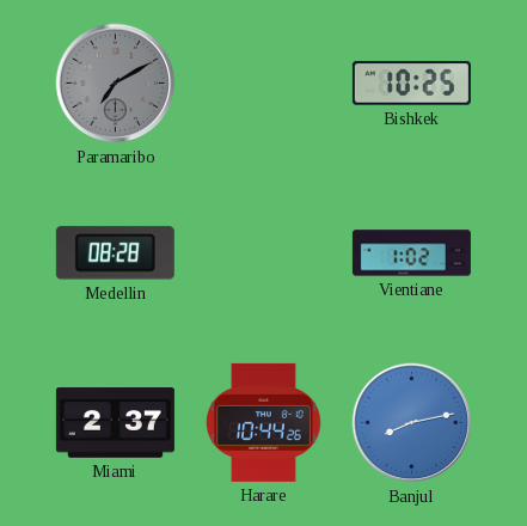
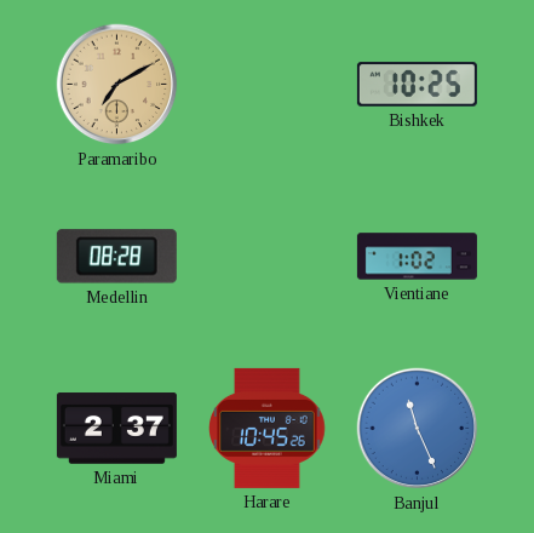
Paramaribo dial: grey -> champagne
Harare: 10:44 -> 10:45
Banjul: 8:13 -> 11:26
